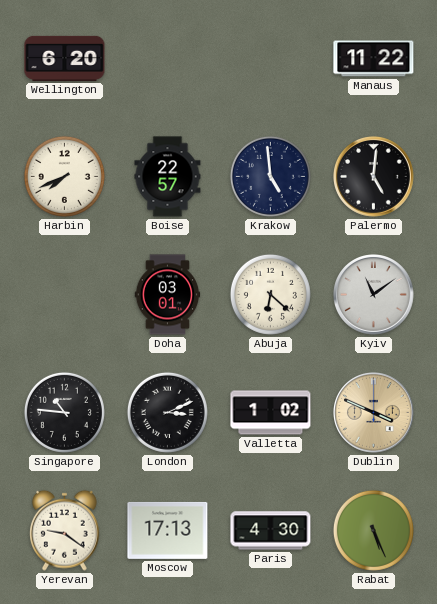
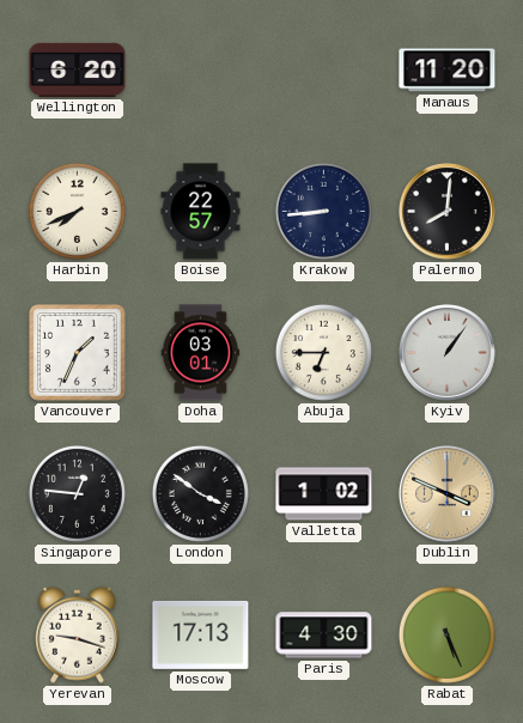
Manaus: 11:22 -> 11:20
Krakow: 4:59 -> 8:44
Palermo: 5:01 -> 8:01
Vancouver: none -> 1:34
Abuja: 6:22 -> 6:45
Kyiv: 11:09 -> 1:06
Singapore: 10:46 -> 12:46
London: 3:11 -> 3:51
Yerevan: 9:21 -> 9:18
